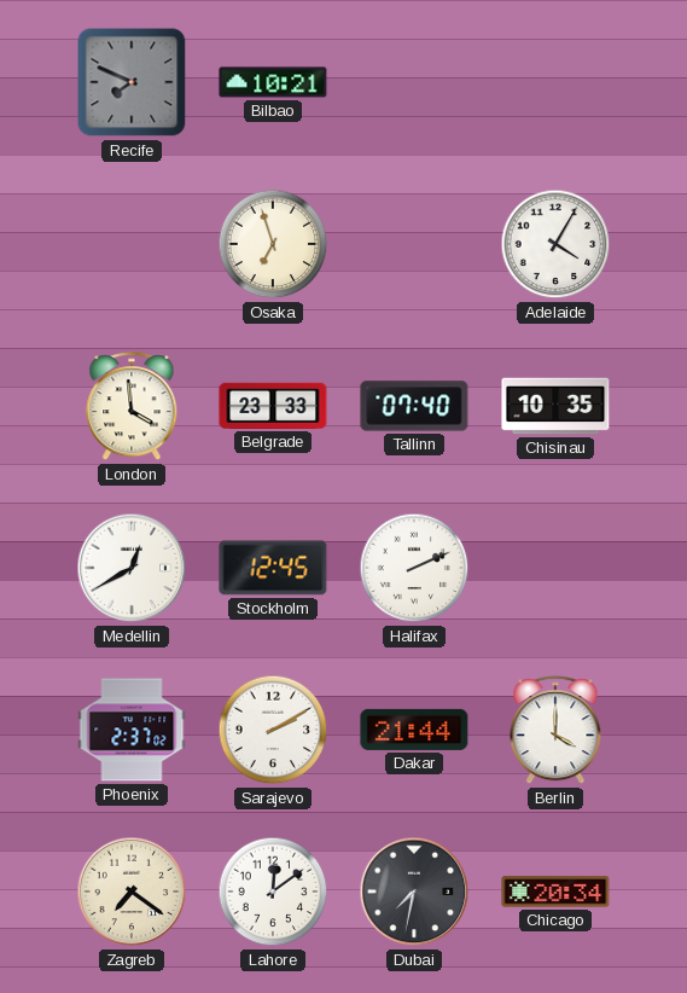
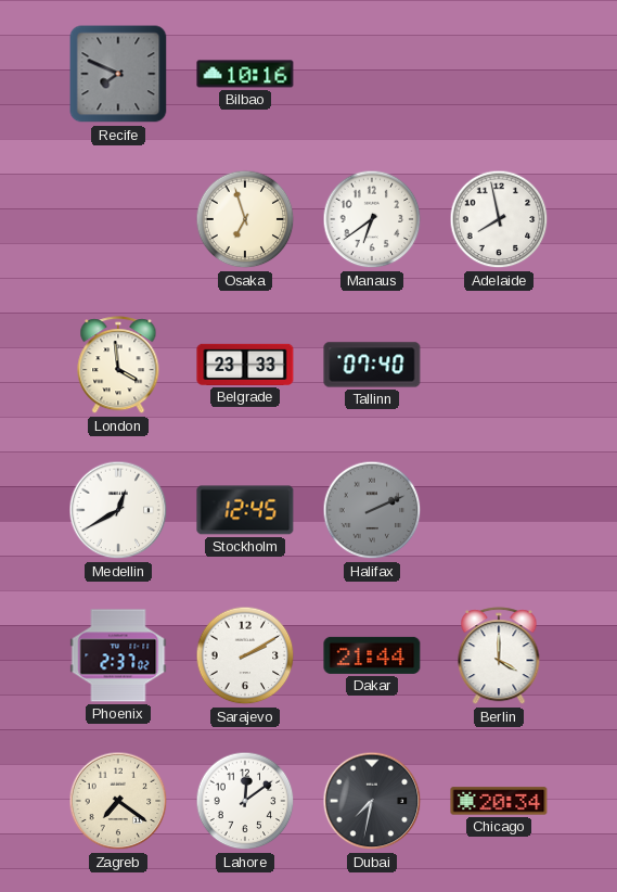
Bilbao: 10:21 -> 10:16
Manaus: none -> 6:39
Adelaide: 4:05 -> 7:58
Chisinau: 10:35 -> none
Halifax dial: white -> grey
